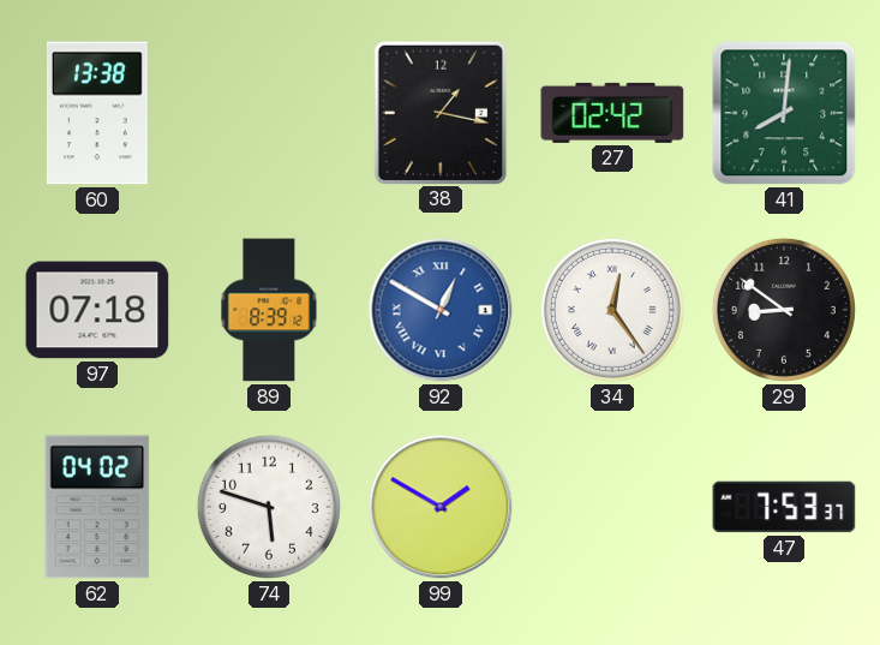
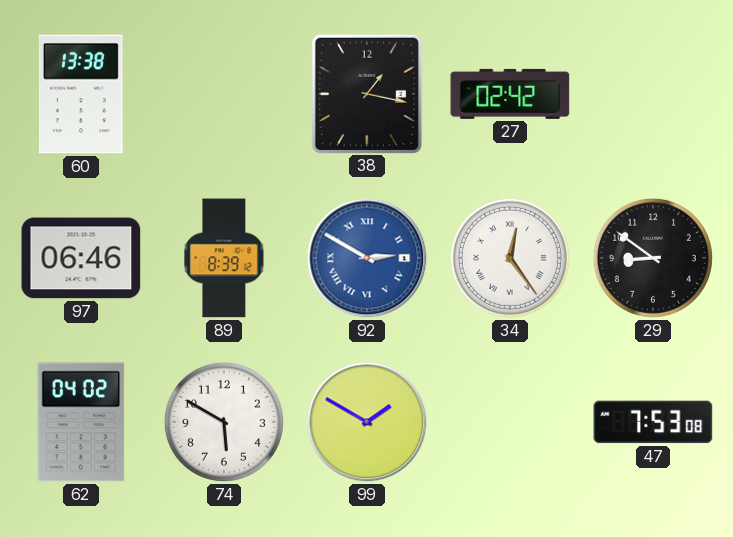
41: 8:01 -> none
97: 07:18 -> 06:46
92: 12:50 -> 2:50
74: 5:48 -> 5:50
47: 7:53:37 -> 7:53:08
